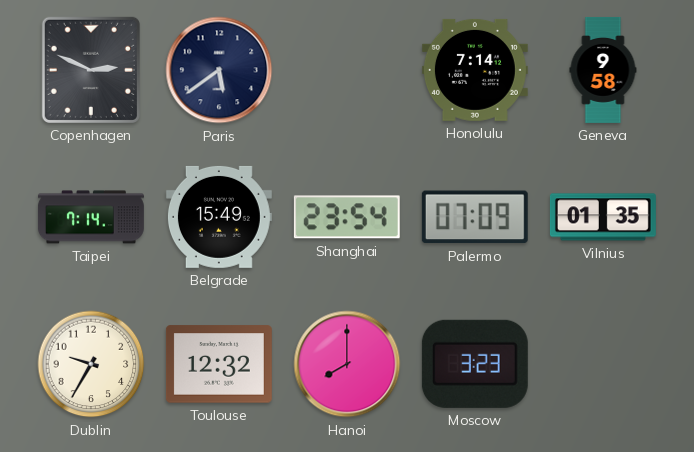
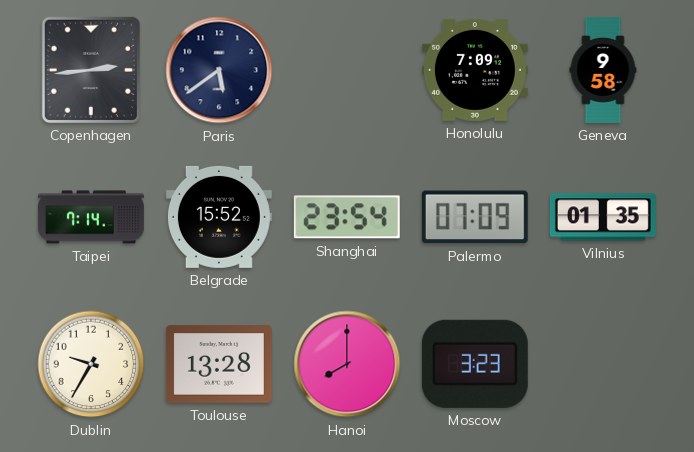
Copenhagen: 2:49 -> 2:44
Honolulu: 7:14 -> 7:09
Belgrade: 15:49 -> 15:52
Toulouse: 12:32 -> 13:28
